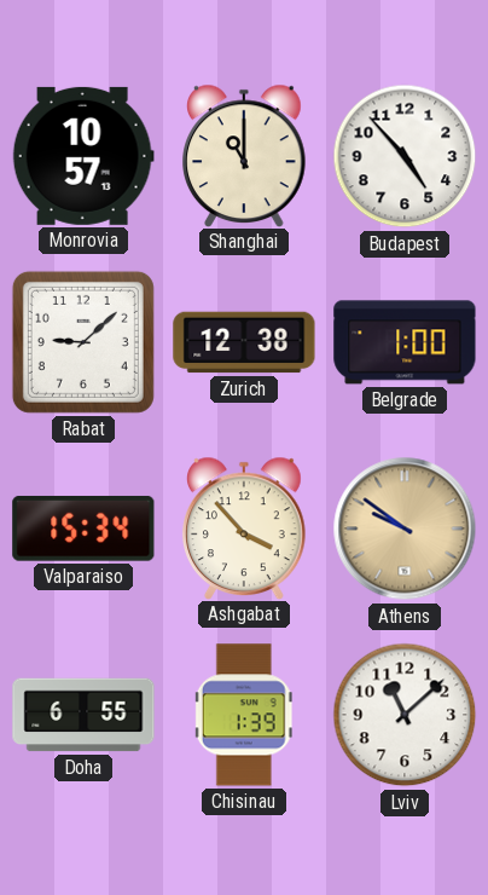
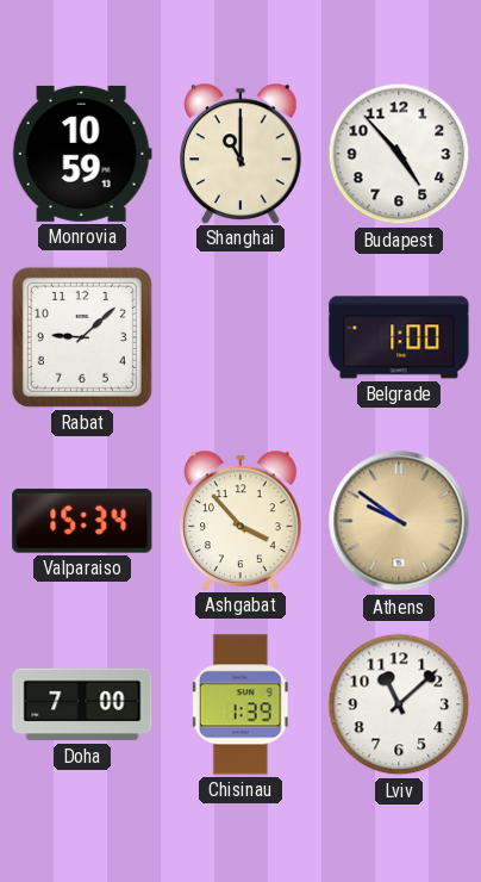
Monrovia: 10:57 -> 10:59
Zurich: 12:38 -> none
Doha: 6:55 -> 7:00
